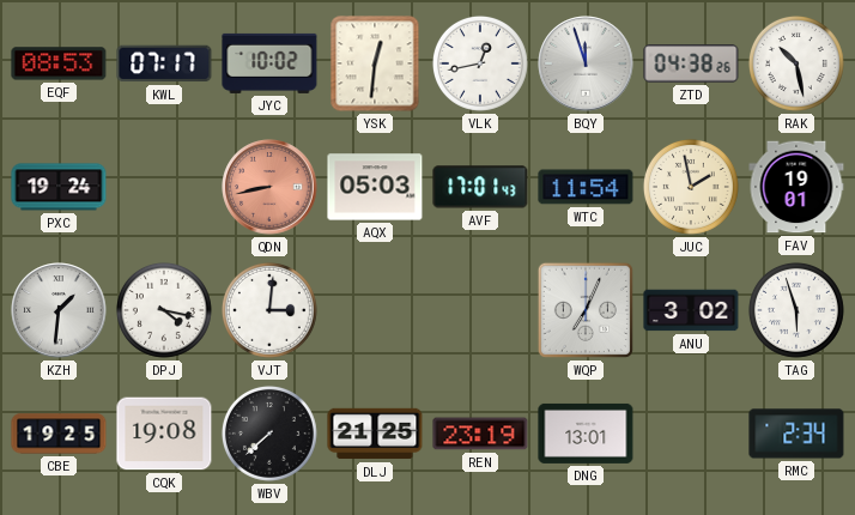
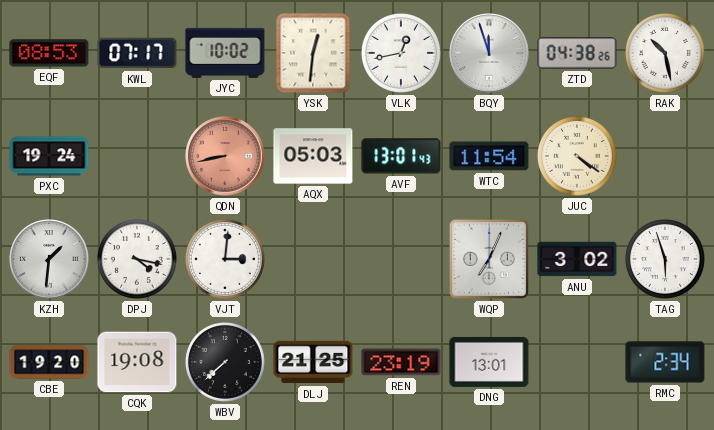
AVF: 17:01 -> 13:01
JUC: 1:58 -> 4:21
FAV: 19:01 -> none
CBE: 19:25 -> 19:20
